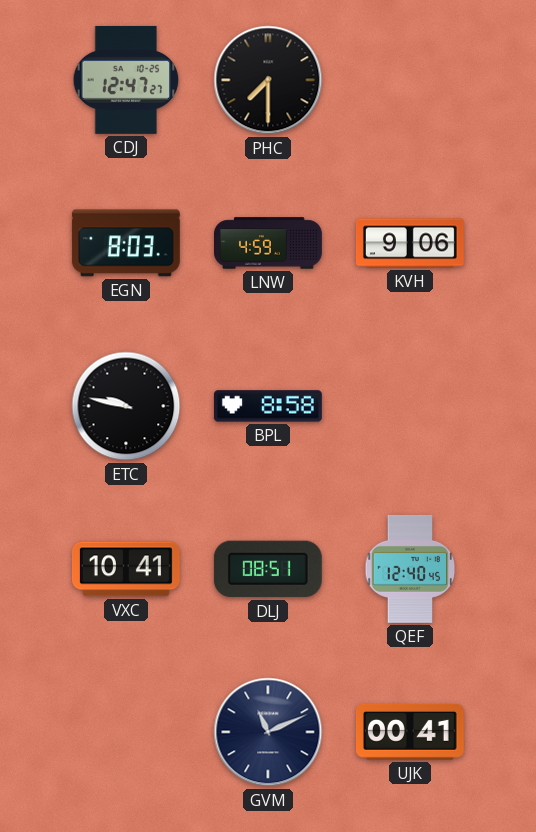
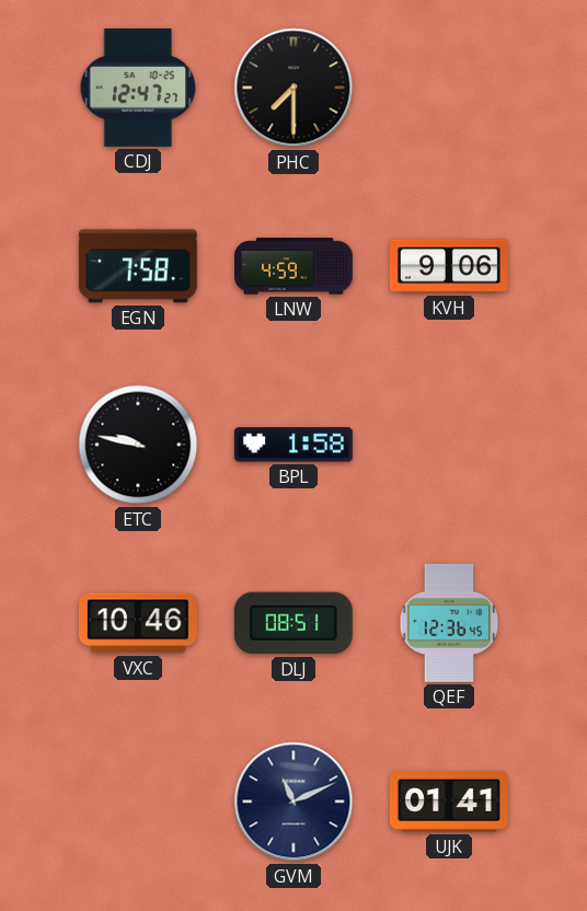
EGN: 8:03 -> 7:58
BPL: 8:58 -> 1:58
VXC: 10:41 -> 10:46
QEF: 12:40 -> 12:36
UJK: 00:41 -> 01:41
